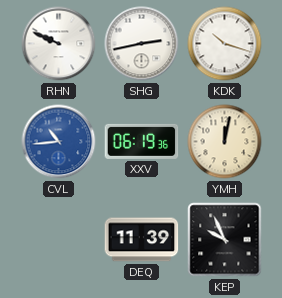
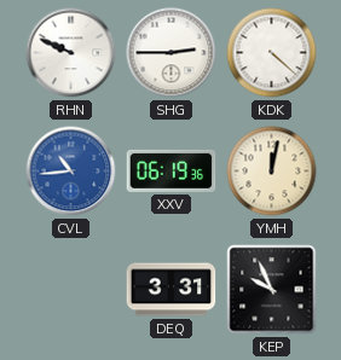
SHG: 2:43 -> 2:45
KDK: 10:18 -> 4:22
DEQ: 11:39 -> 3:31
